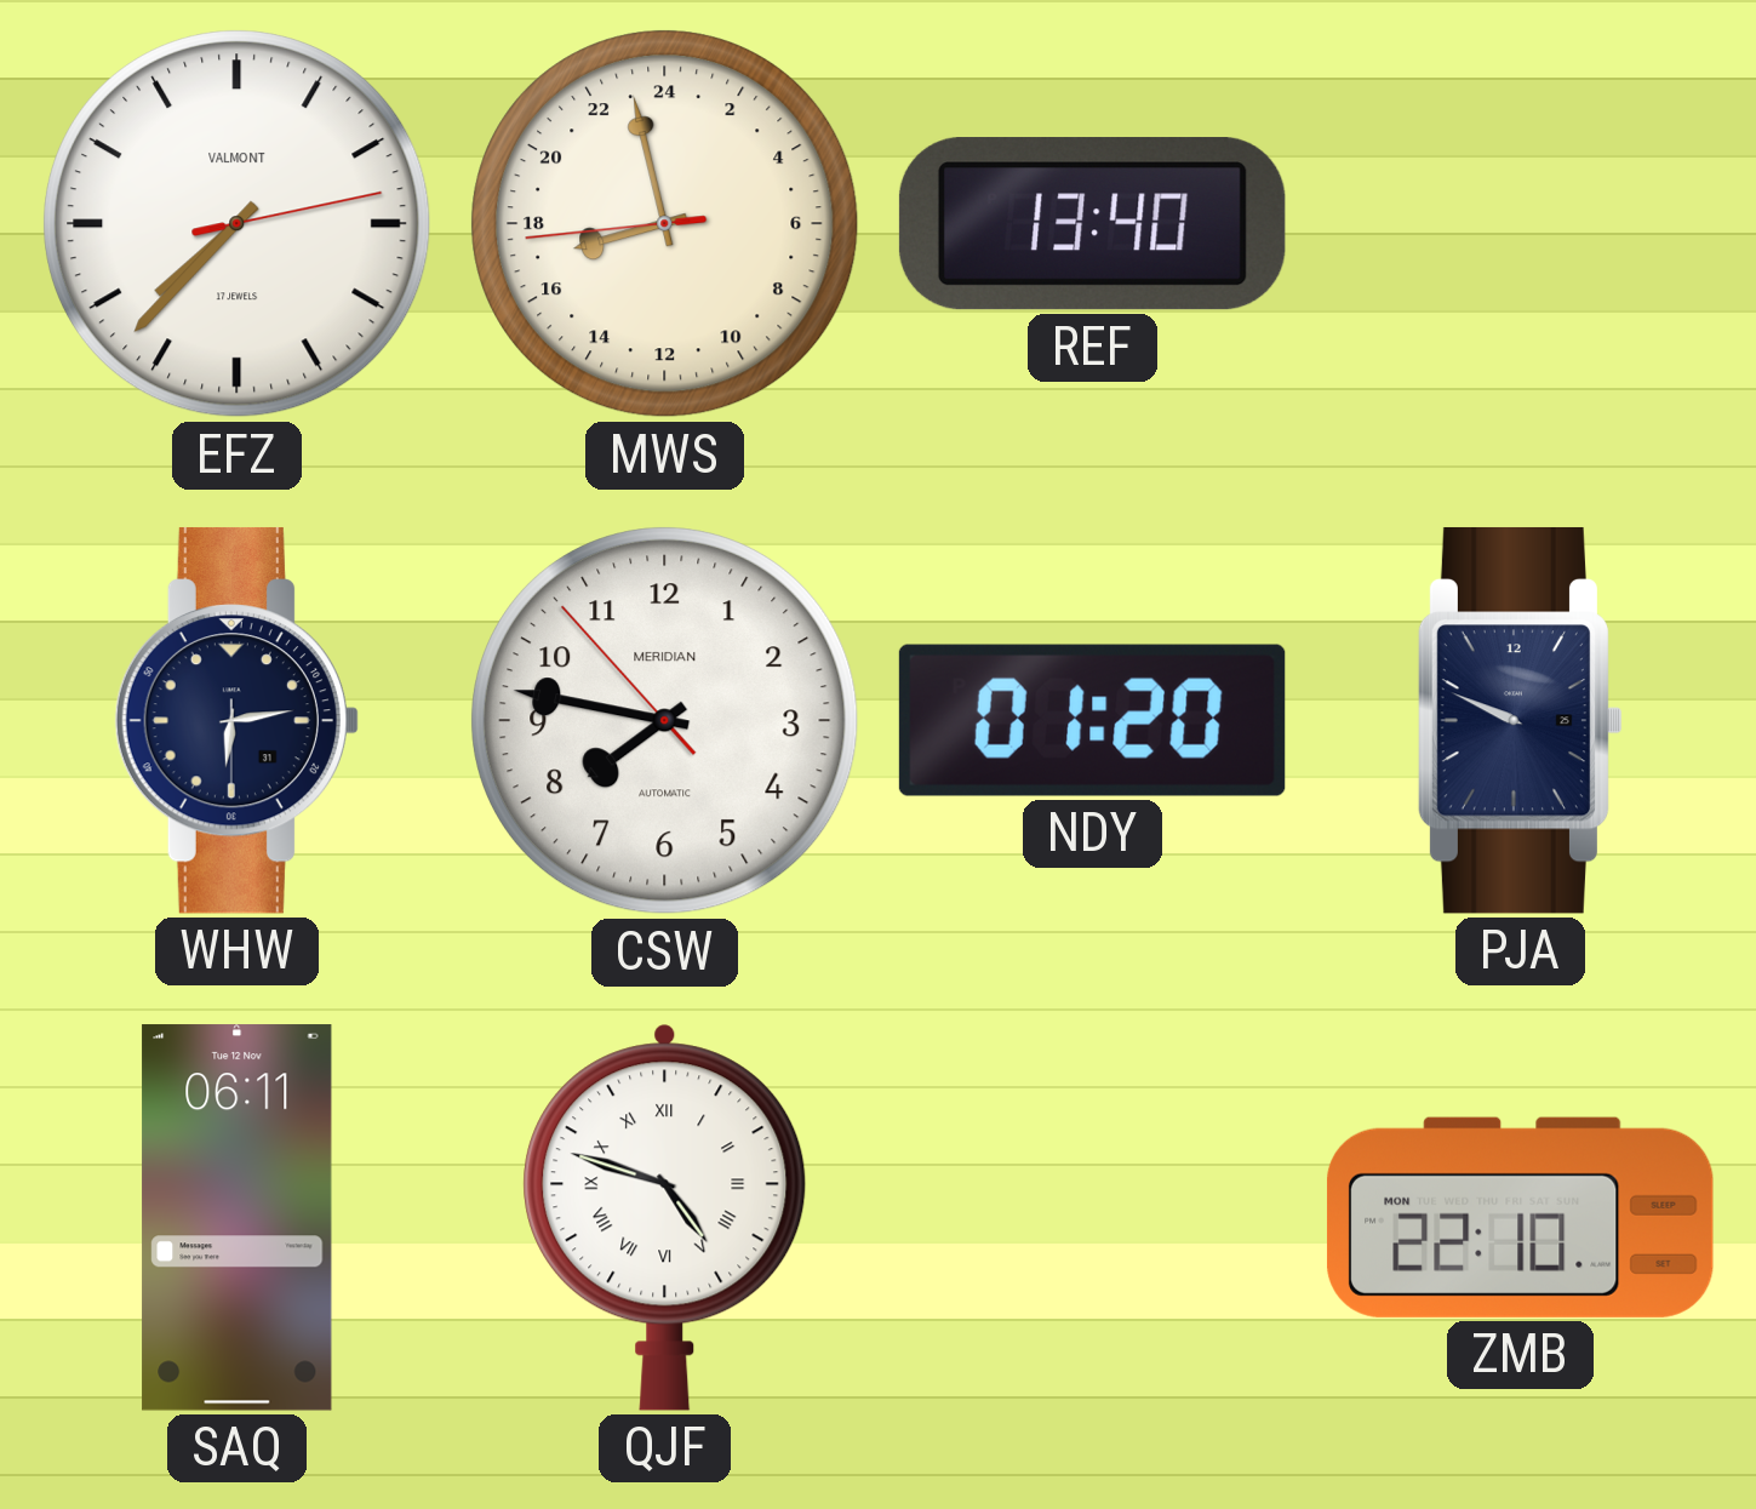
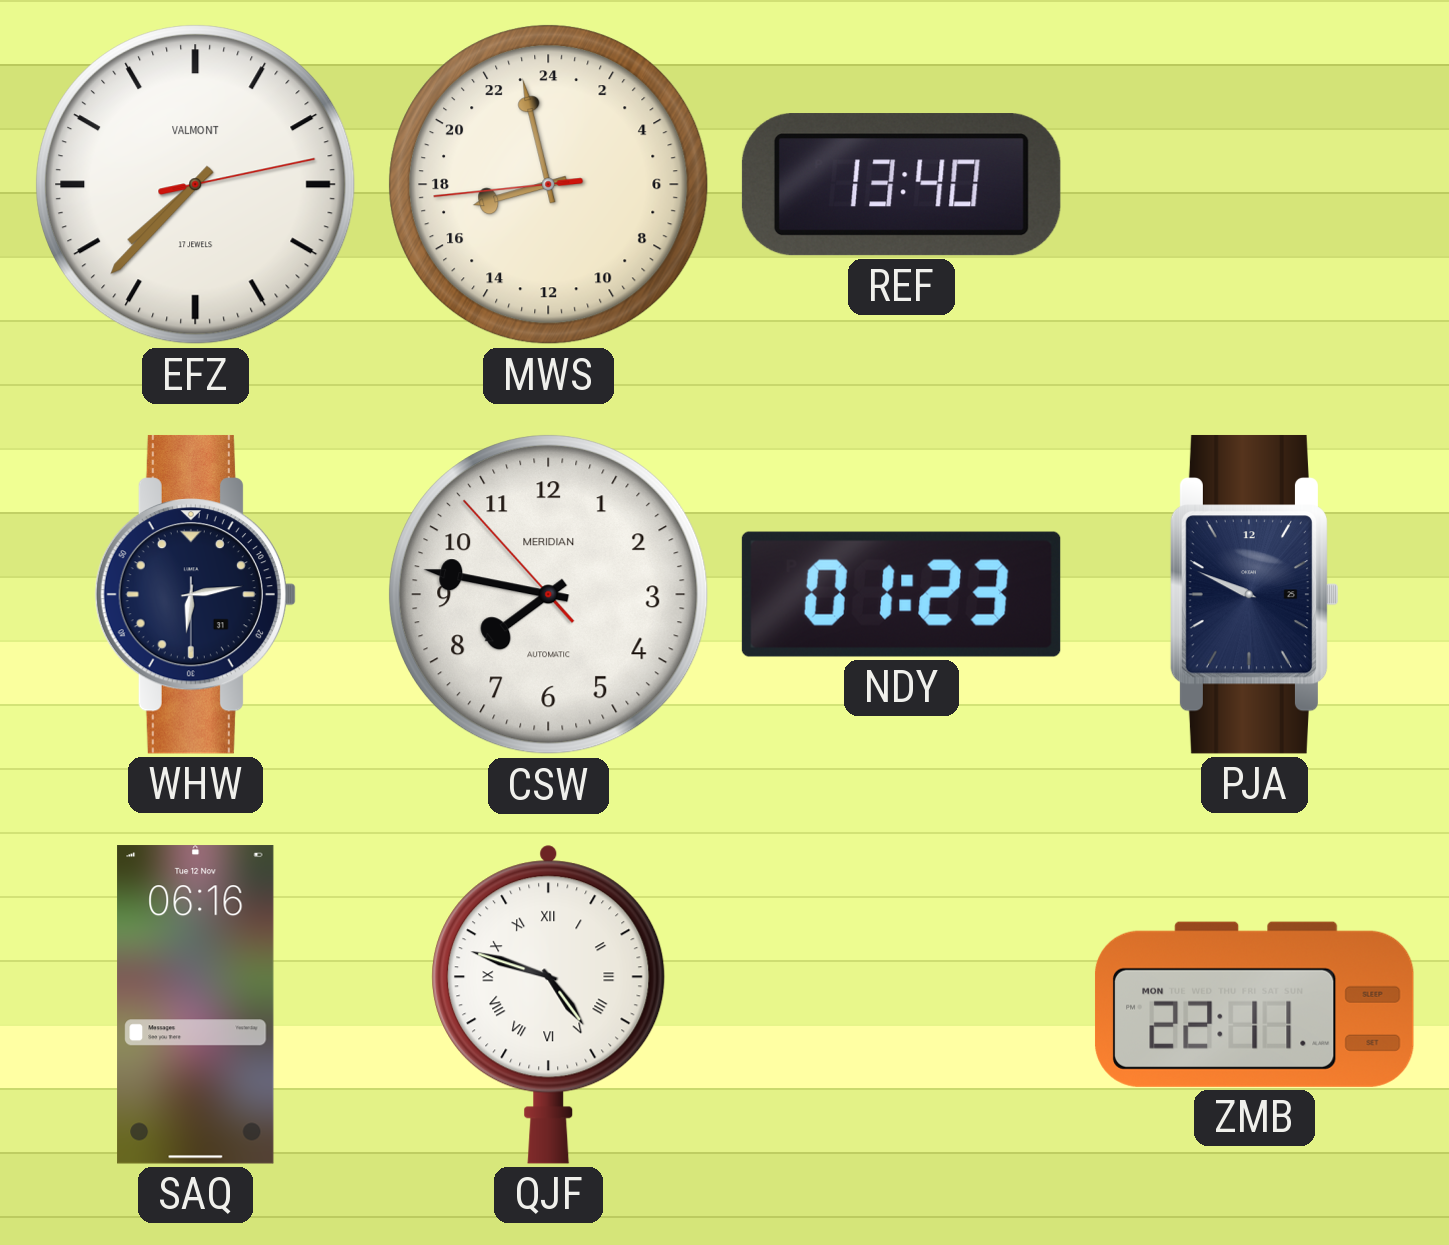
NDY: 01:20 -> 01:23
SAQ: 06:11 -> 06:16
ZMB: 22:10 -> 22:11
